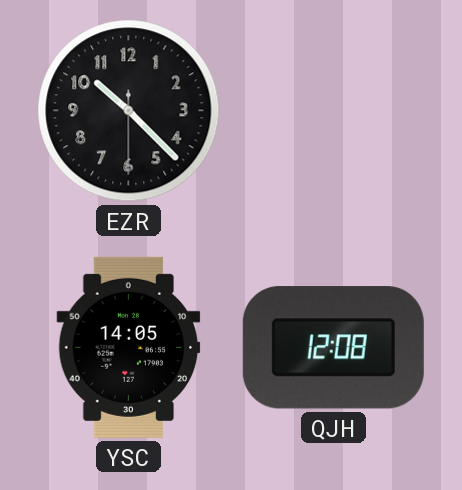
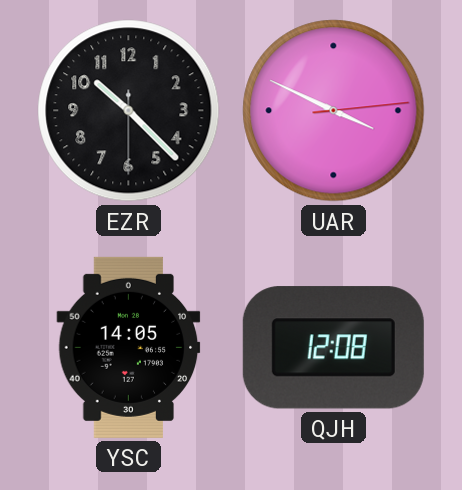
UAR: none -> 3:49
